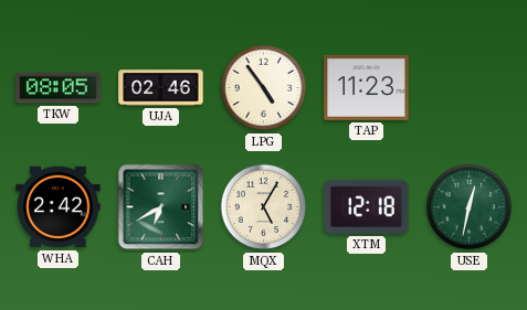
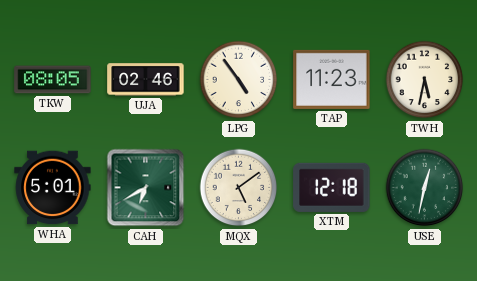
TWH: none -> 5:32
WHA: 2:42 -> 5:01
MQX: 5:05 -> 5:09
